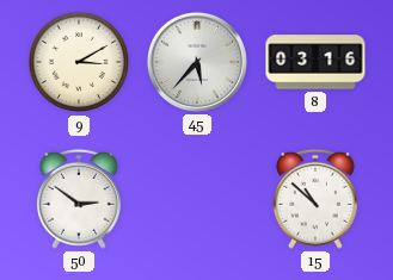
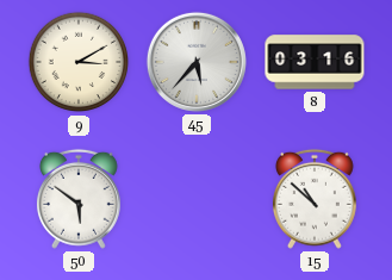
50: 2:51 -> 5:51
